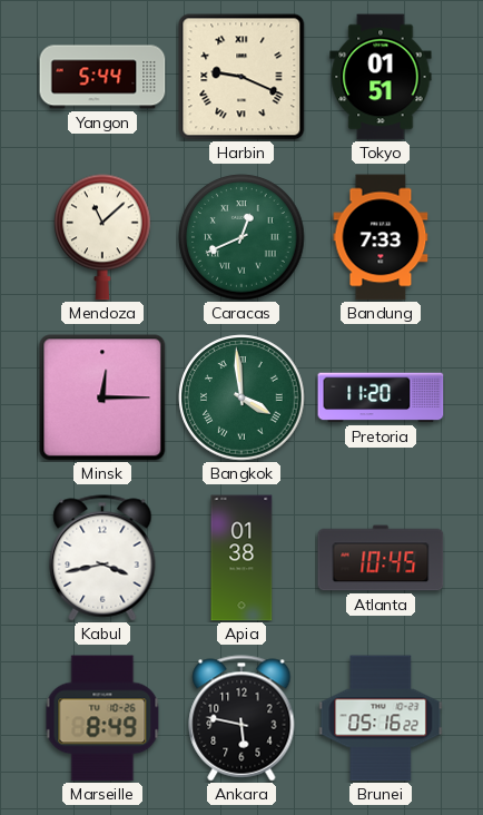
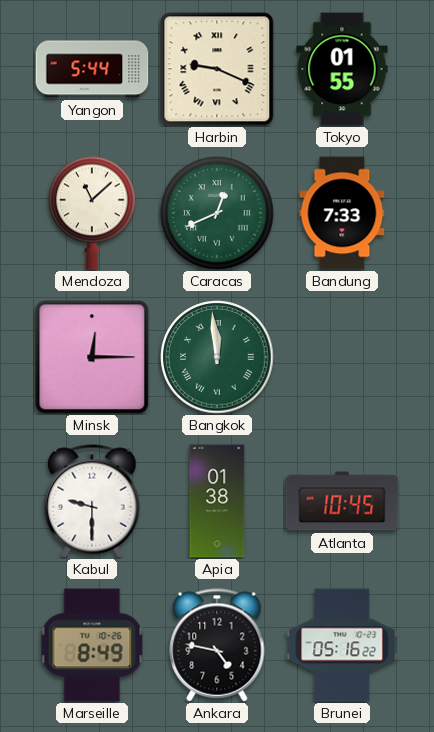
Tokyo: 01:51 -> 01:55
Bangkok: 3:59 -> 11:59
Pretoria: 11:20 -> none
Kabul: 3:43 -> 9:30
Ankara: 5:47 -> 4:47
